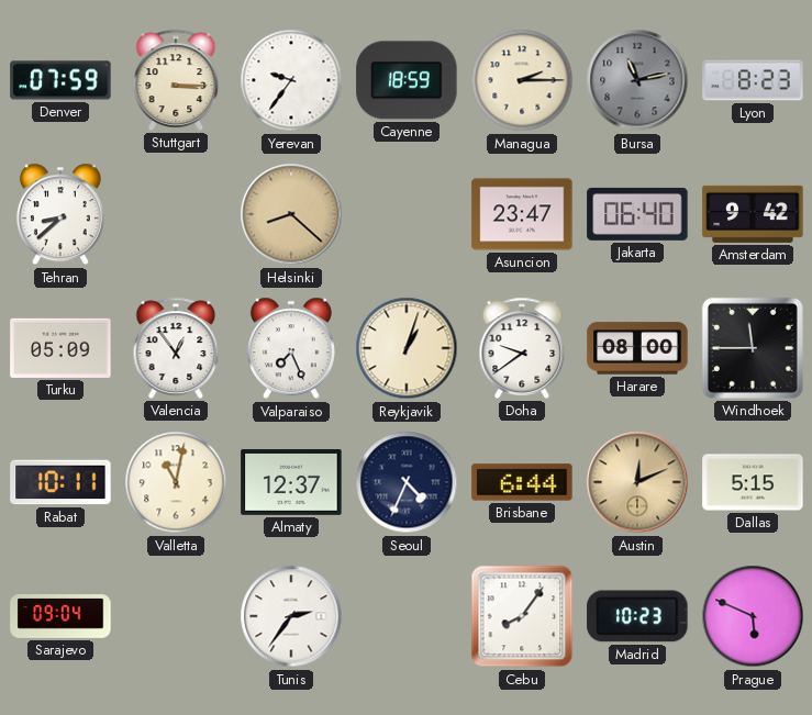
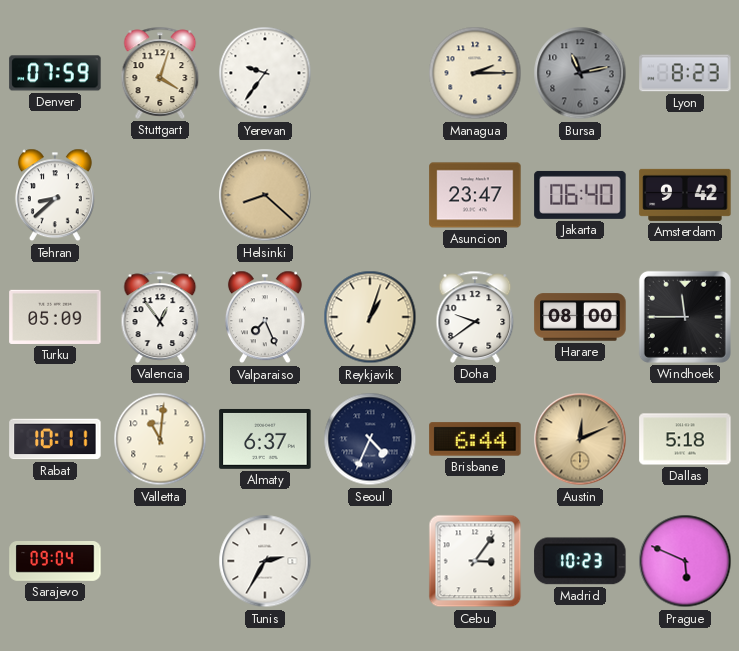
Stuttgart: 3:15 -> 4:03
Cayenne: 18:59 -> none
Valletta: 11:02 -> 11:01
Almaty: 12:37 -> 6:37
Dallas: 5:15 -> 5:18
Tunis: 2:36 -> 2:35
Cebu: 8:06 -> 3:06
